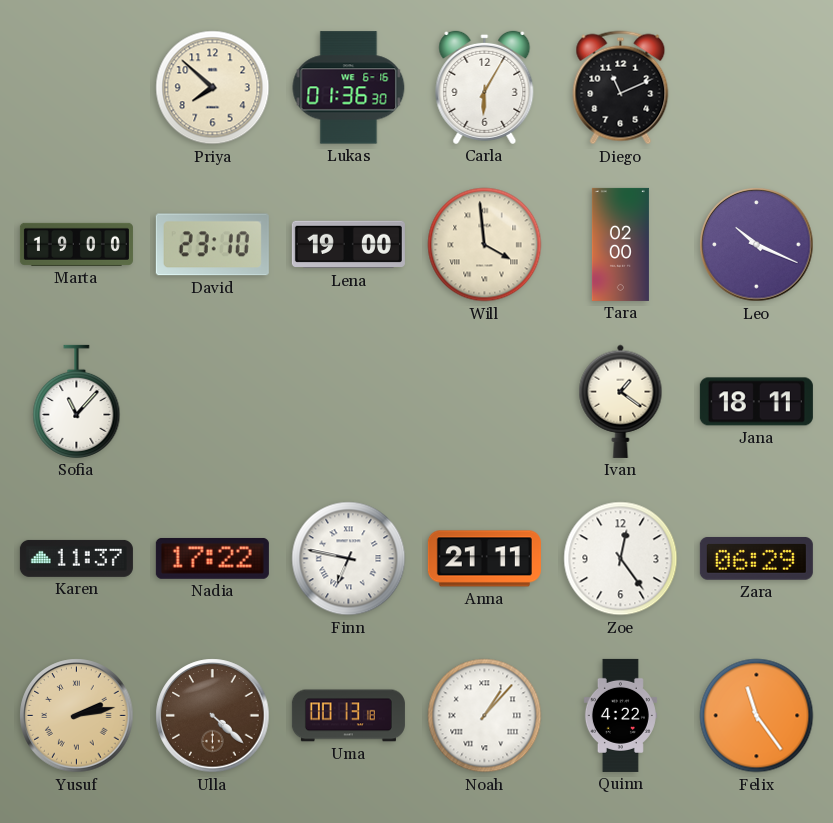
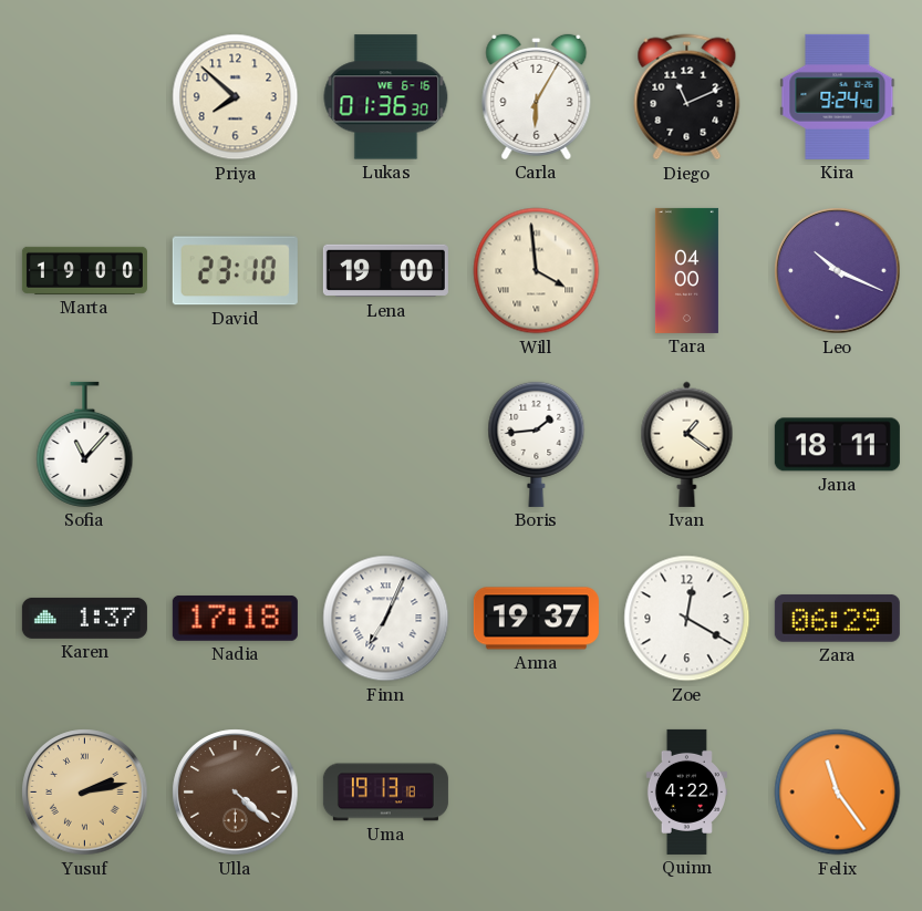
Kira: none -> 9:24
Tara: 02:00 -> 04:00
Boris: none -> 1:44
Karen: 11:37 -> 1:37
Nadia: 17:22 -> 17:18
Finn: 6:47 -> 7:04
Anna: 21:11 -> 19:37
Zoe: 12:24 -> 12:20
Uma: 00:13 -> 19:13
Noah: 1:07 -> none
